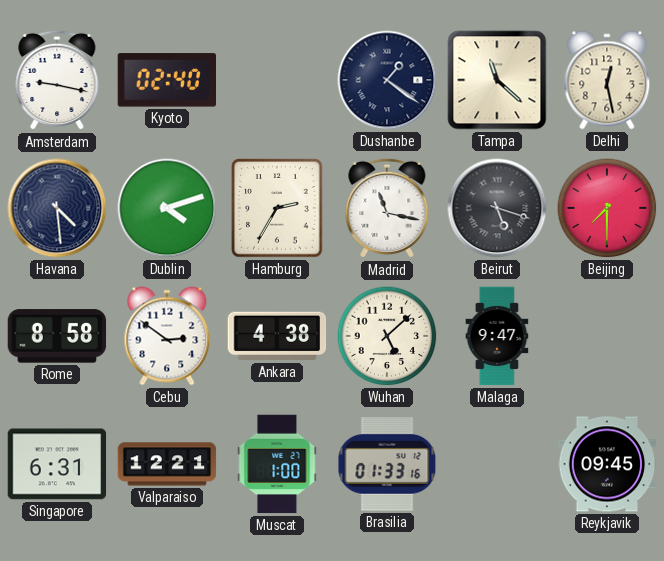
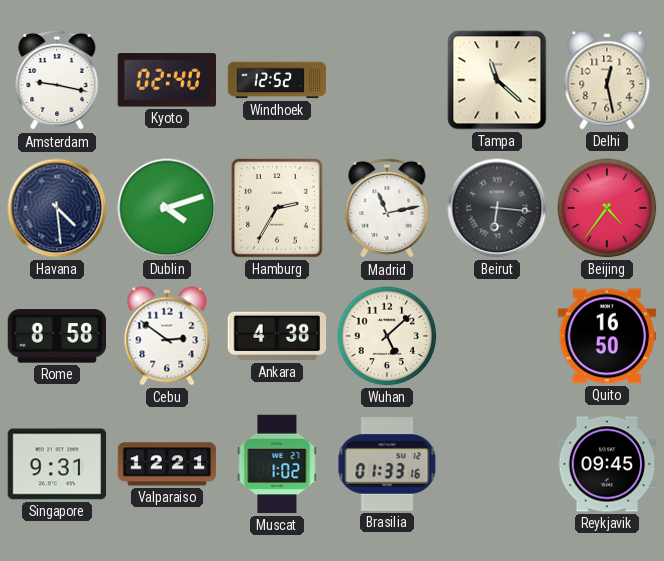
Windhoek: none -> 12:52
Dushanbe: 1:21 -> none
Madrid: 11:17 -> 11:13
Beirut: 5:18 -> 6:16
Beijing: 7:30 -> 4:36
Malaga: 9:47 -> none
Quito: none -> 16:50
Singapore: 6:31 -> 9:31
Muscat: 1:00 -> 1:02
